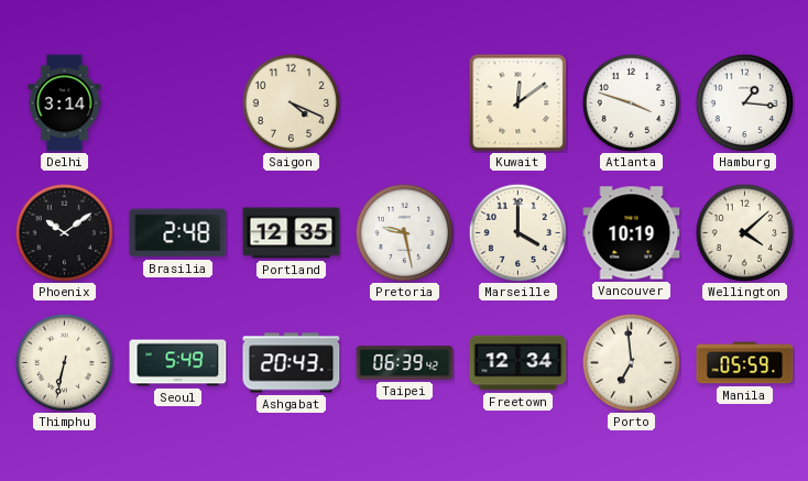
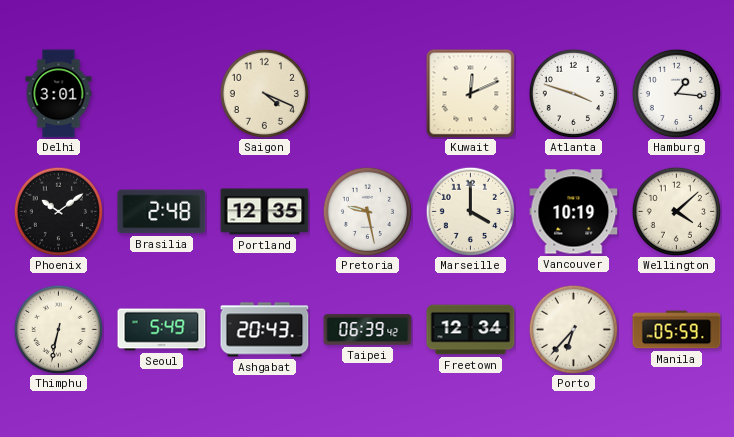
Delhi: 3:14 -> 3:01
Kuwait: 12:09 -> 12:11
Porto: 6:59 -> 6:37
